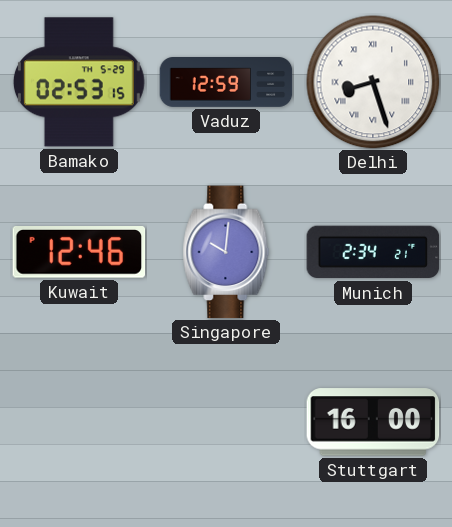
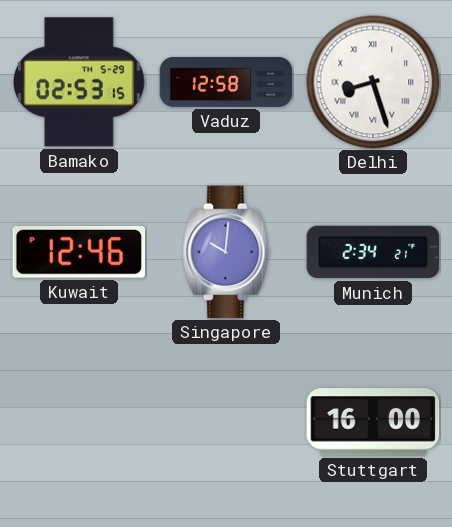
Vaduz: 12:59 -> 12:58
